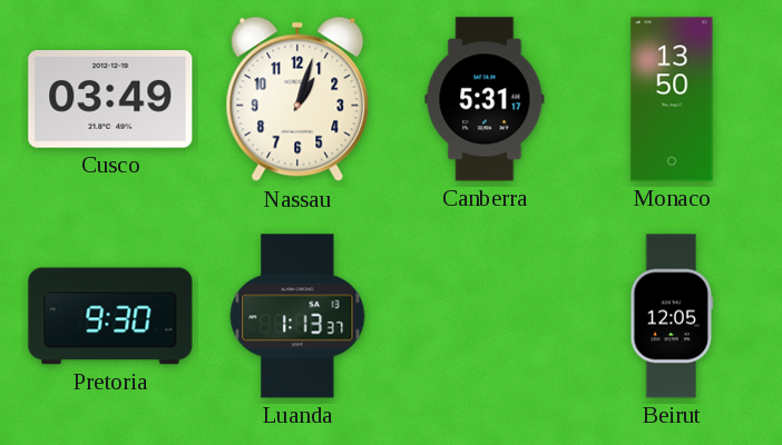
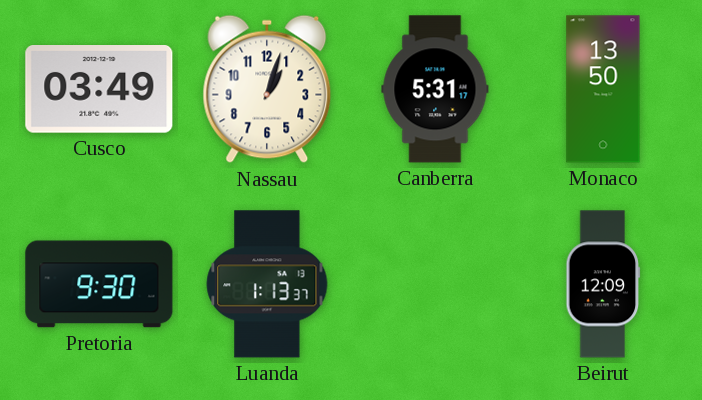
Beirut: 12:05 -> 12:09
